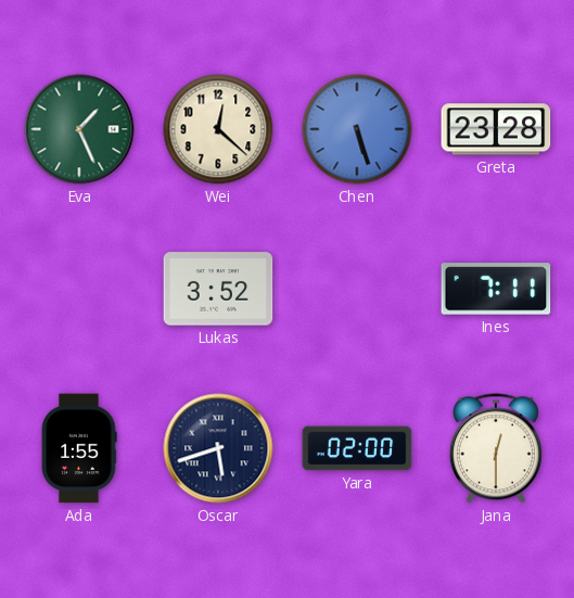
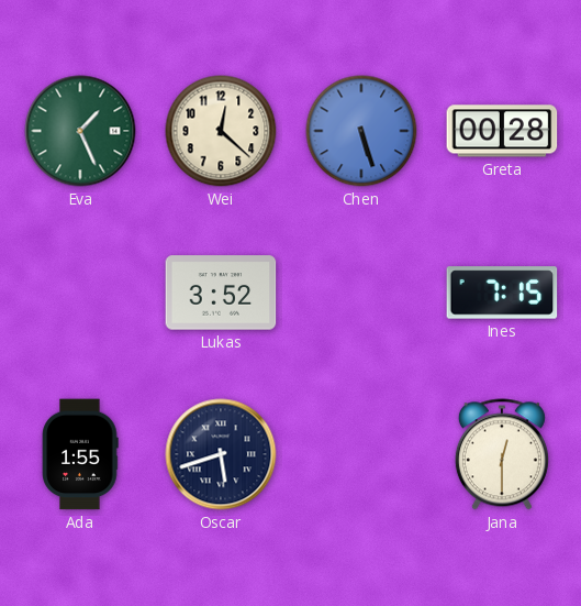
Greta: 23:28 -> 00:28
Ines: 7:11 -> 7:15
Yara: 02:00 -> none
